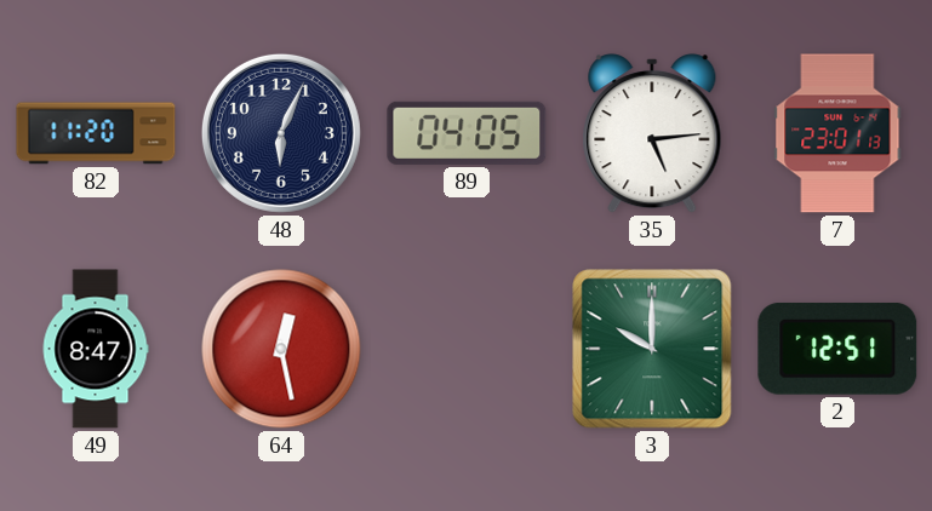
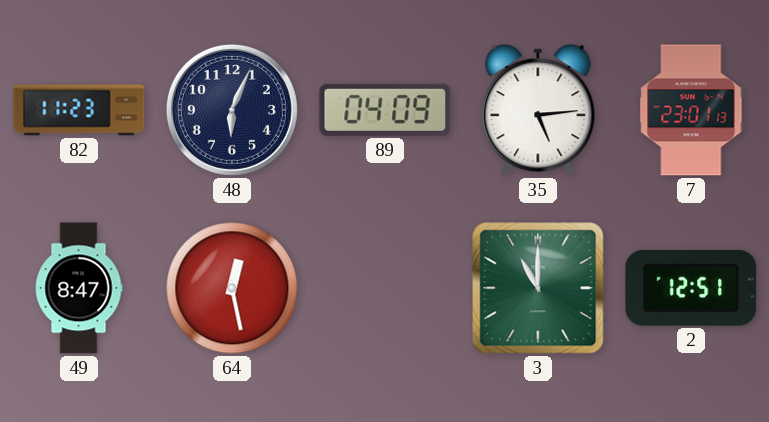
82: 11:20 -> 11:23
89: 04:05 -> 04:09
3: 10:00 -> 11:00
